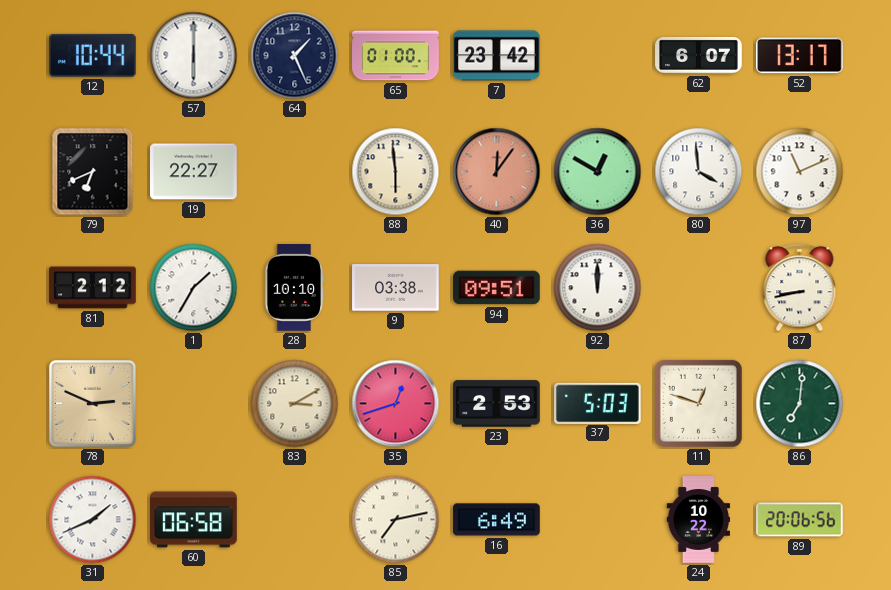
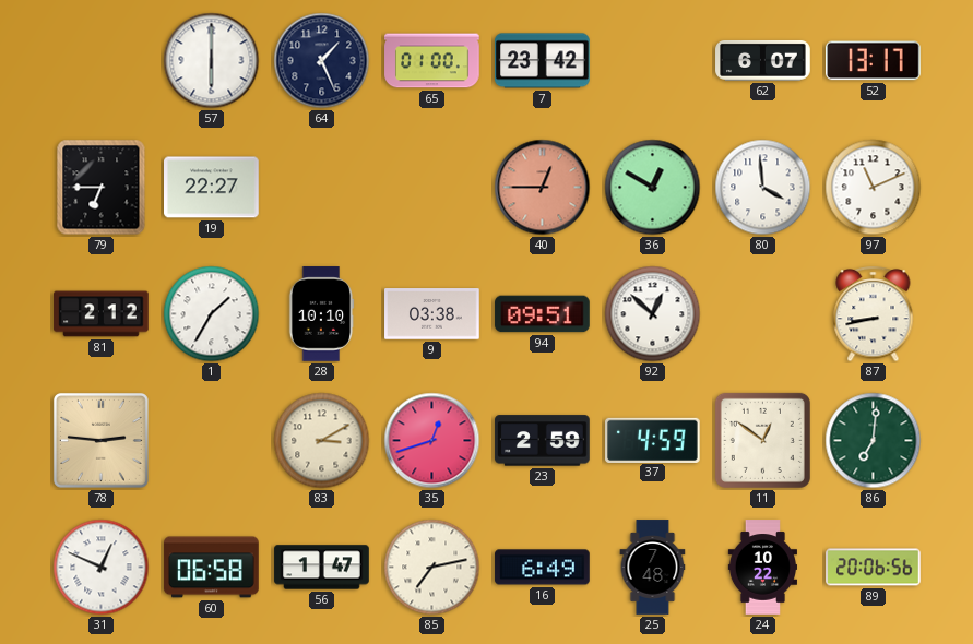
12: 10:44 -> none
79: 6:41 -> 6:45
88: 5:59 -> none
40: 12:06 -> 12:45
92: 12:00 -> 12:52
78: 2:49 -> 2:46
23: 2:53 -> 2:59
37: 5:03 -> 4:59
11: 12:48 -> 12:51
31: 1:41 -> 12:49
56: none -> 1:47
25: none -> 7:48
